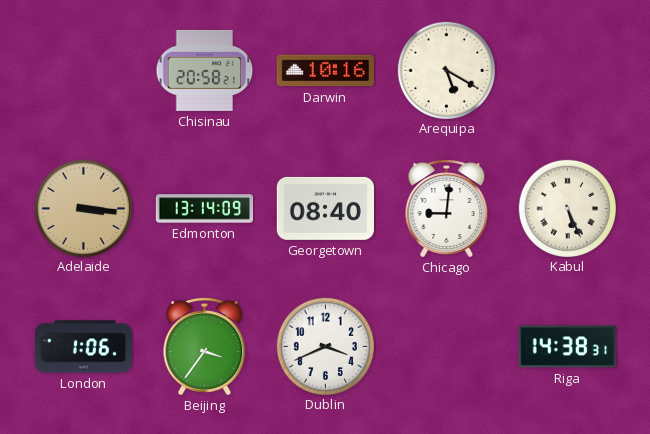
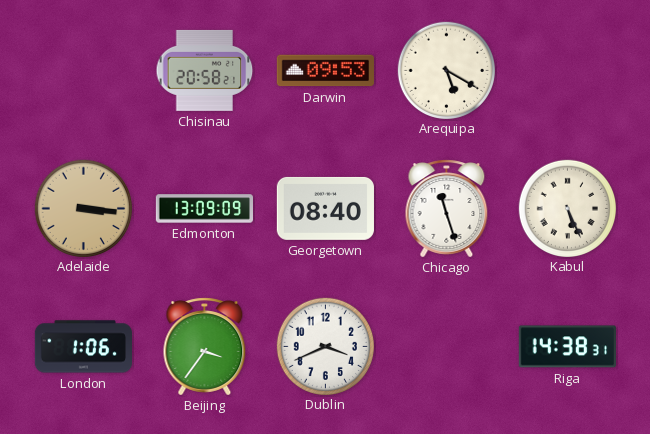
Darwin: 10:16 -> 09:53
Edmonton: 13:14 -> 13:09
Chicago: 9:01 -> 11:27
